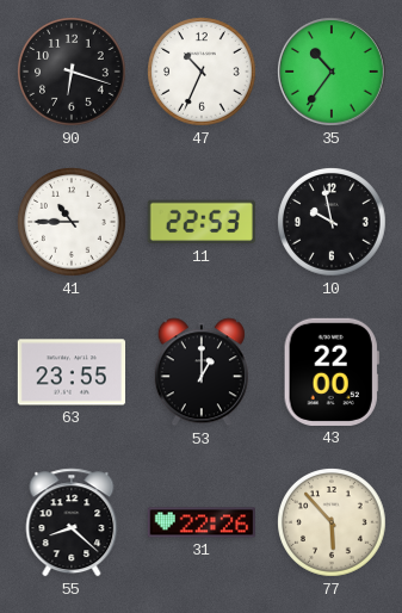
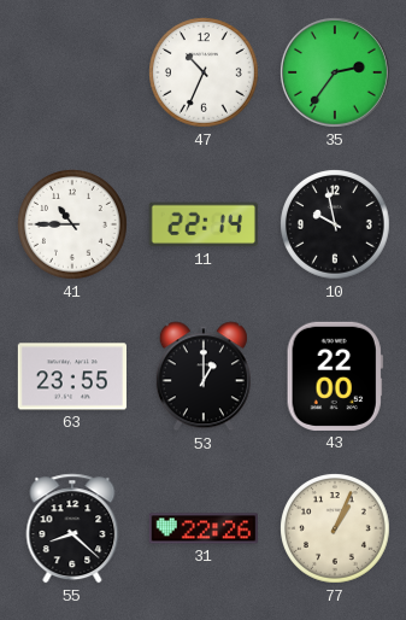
90: 6:18 -> none
35: 10:36 -> 2:36
11: 22:53 -> 22:14
77: 5:53 -> 1:04
